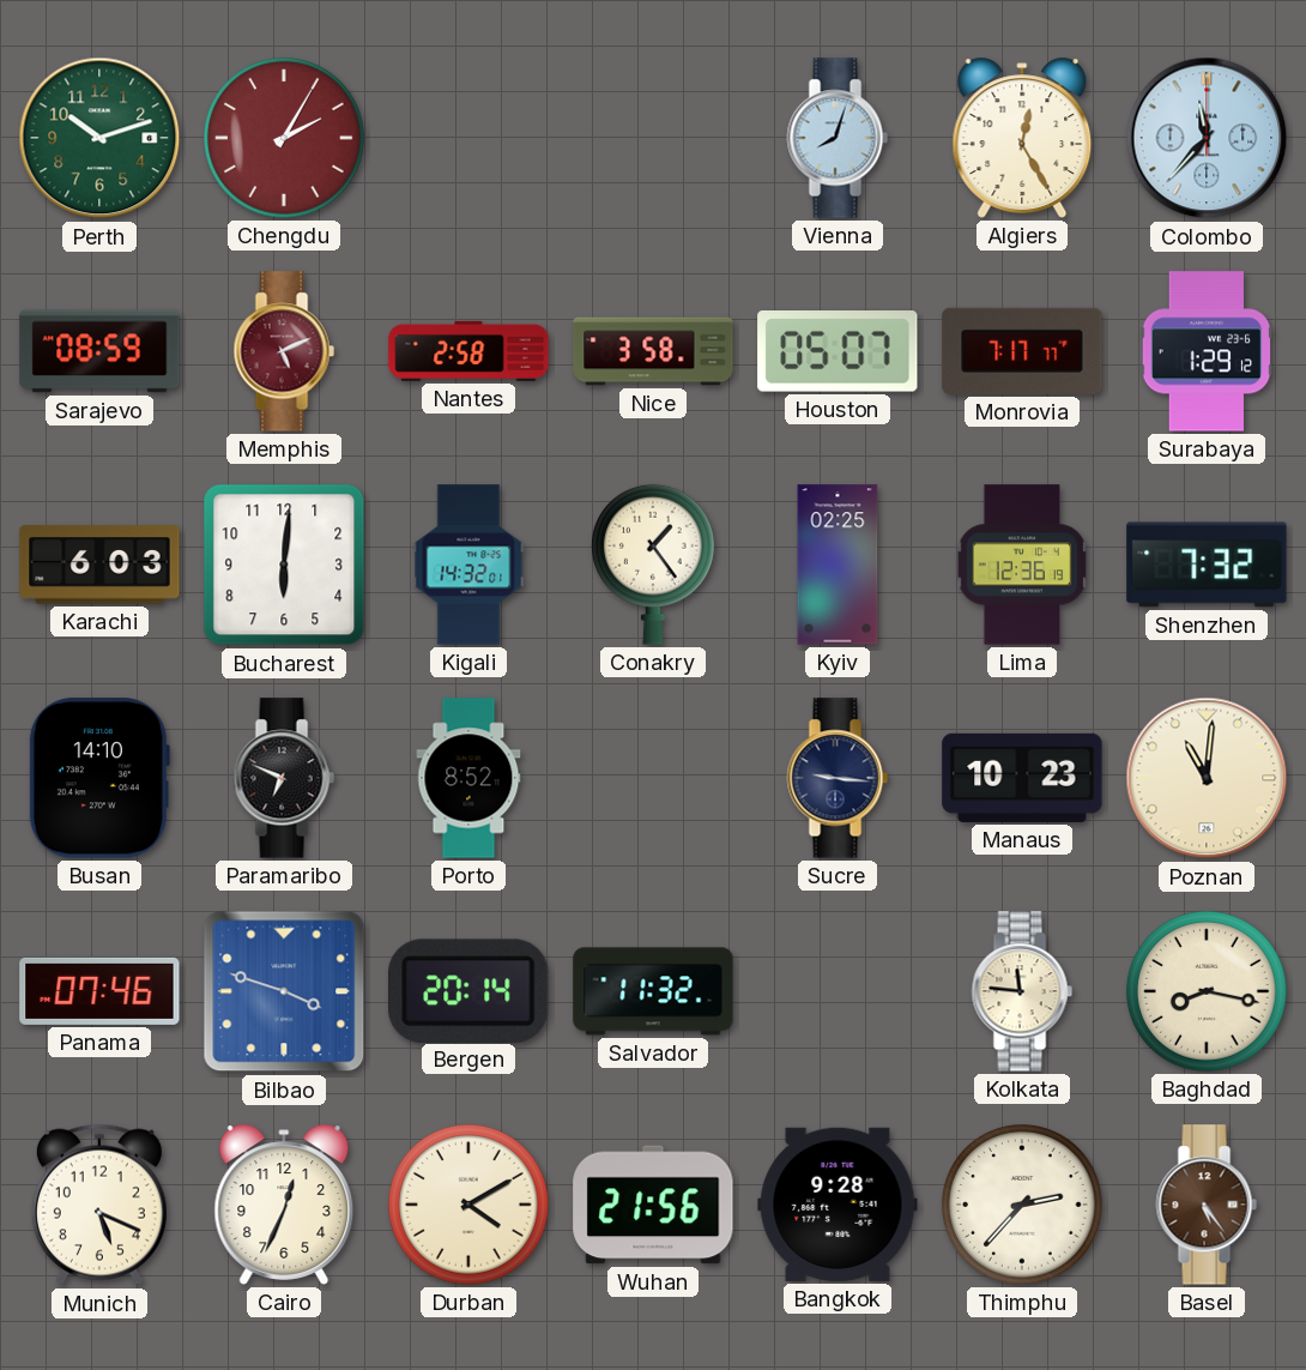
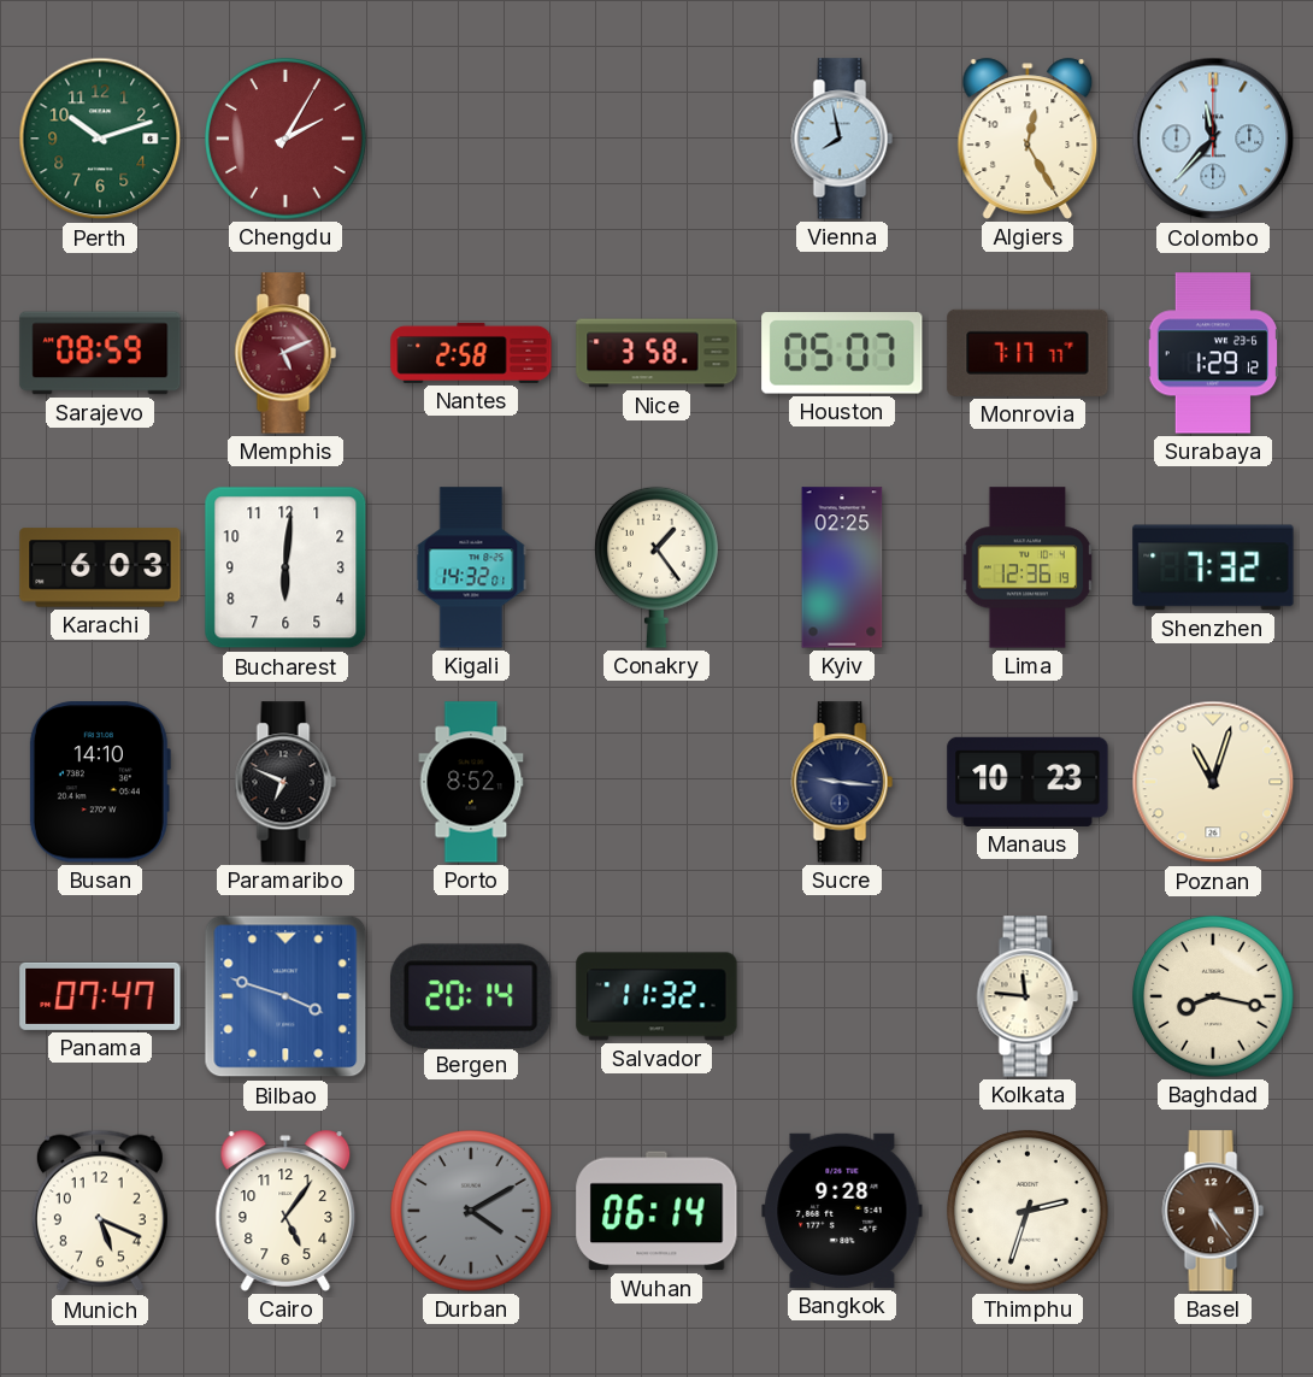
Vienna: 8:03 -> 7:58
Poznan: 11:01 -> 11:03
Panama: 07:46 -> 07:47
Cairo: 12:34 -> 5:06
Durban dial: cream -> grey
Wuhan: 21:56 -> 06:14
Thimphu: 2:37 -> 2:33
